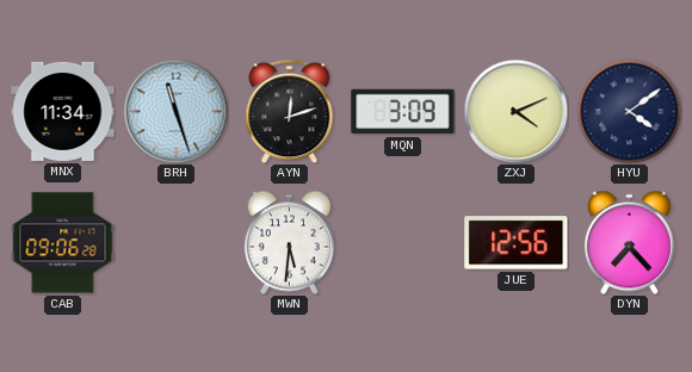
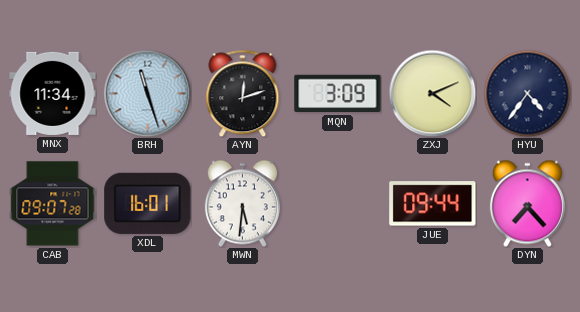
HYU: 4:09 -> 4:36
CAB: 09:06 -> 09:07
XDL: none -> 16:01
JUE: 12:56 -> 09:44
